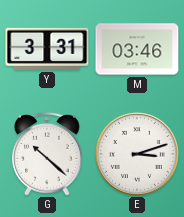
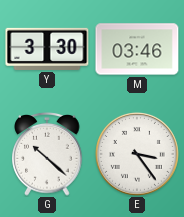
Y: 3:31 -> 3:30
E: 3:12 -> 3:24
